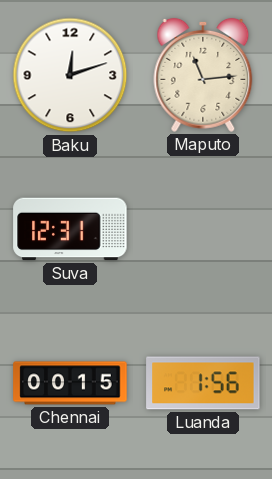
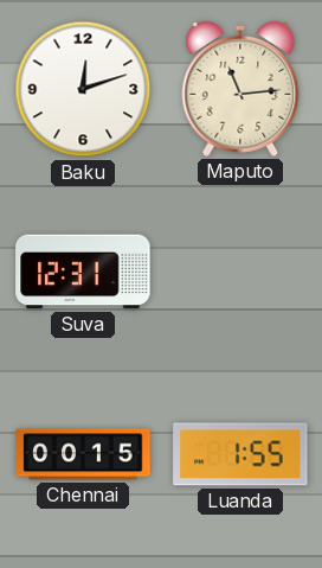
Luanda: 1:56 -> 1:55
